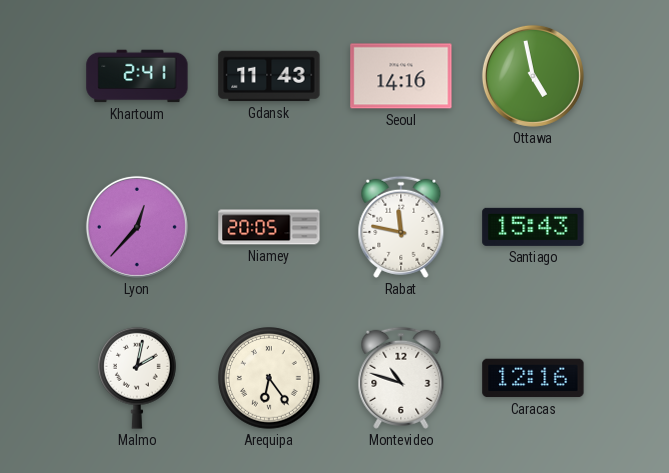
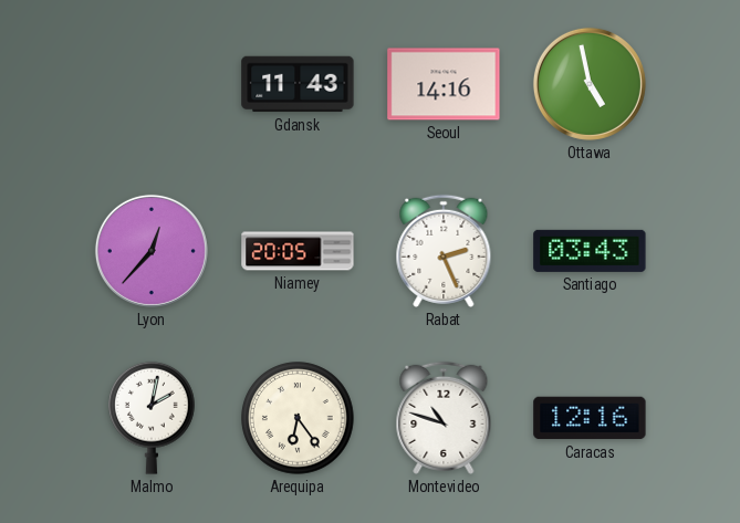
Khartoum: 2:41 -> none
Rabat: 11:47 -> 2:26
Santiago: 15:43 -> 03:43
